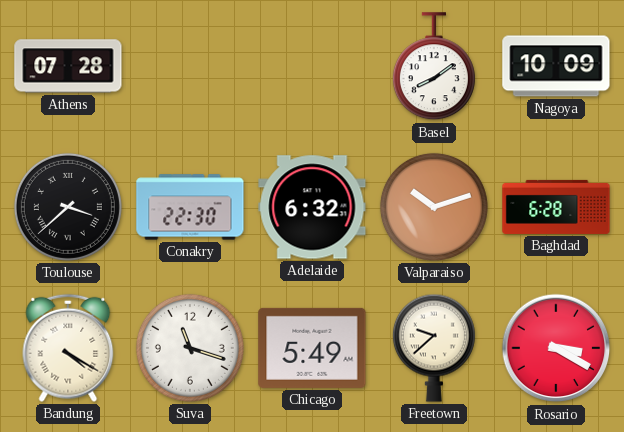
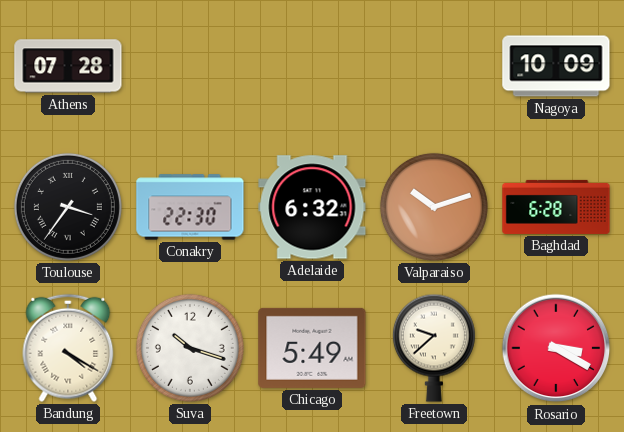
Basel: 8:09 -> none
Toulouse: 3:38 -> 3:36
Suva: 11:18 -> 10:18
